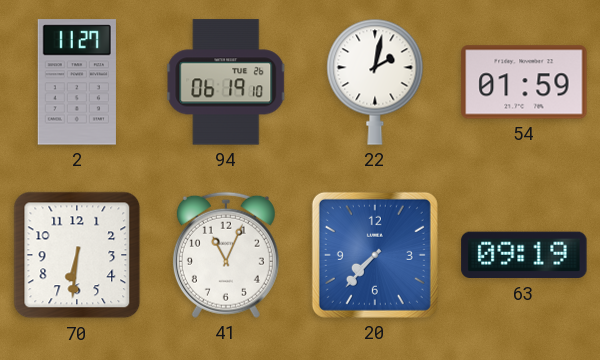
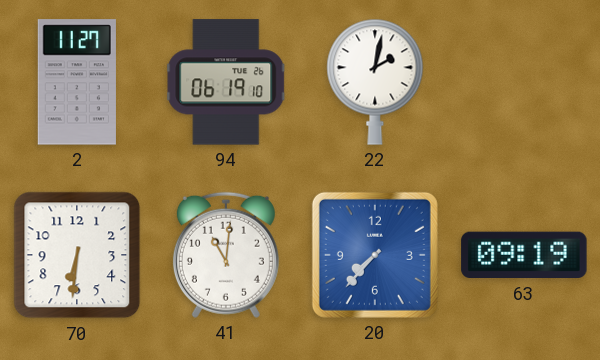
54: 01:59 -> none
41: 11:04 -> 11:01
